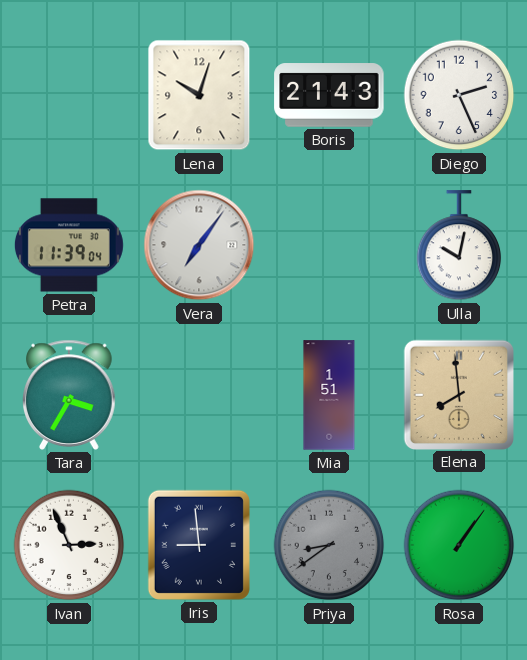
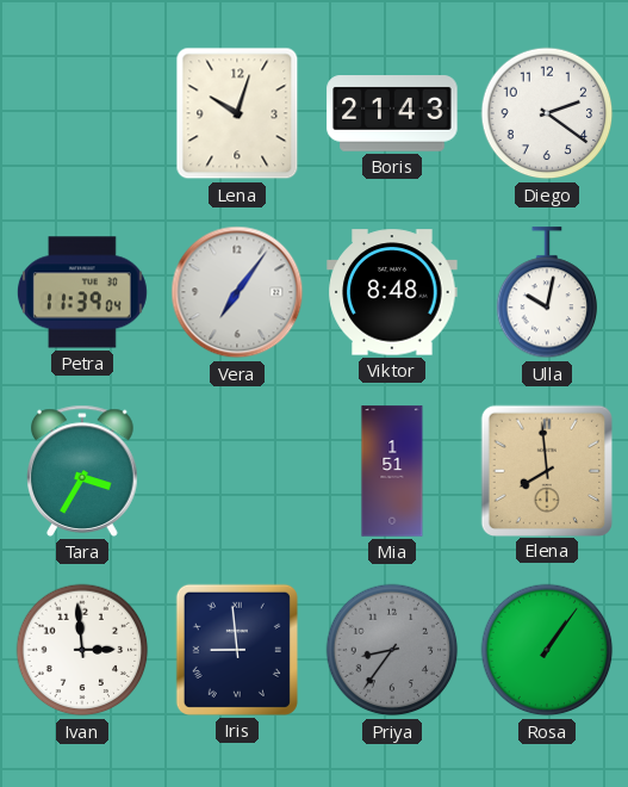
Diego: 2:26 -> 2:21
Viktor: none -> 8:48
Ivan: 2:56 -> 2:59
Priya: 8:39 -> 8:36
